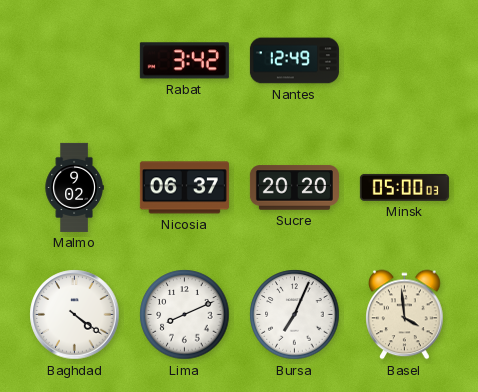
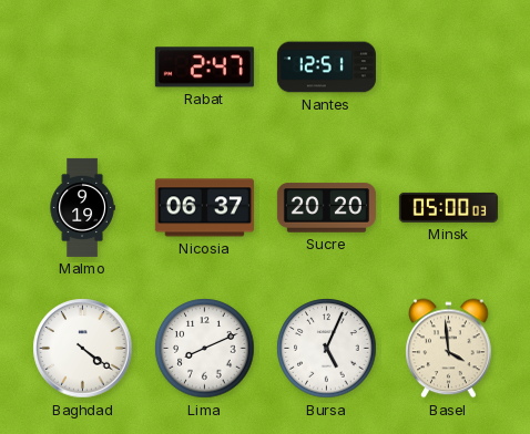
Rabat: 3:42 -> 2:47
Nantes: 12:49 -> 12:51
Malmo: 9:02 -> 9:19
Bursa: 7:04 -> 5:04
